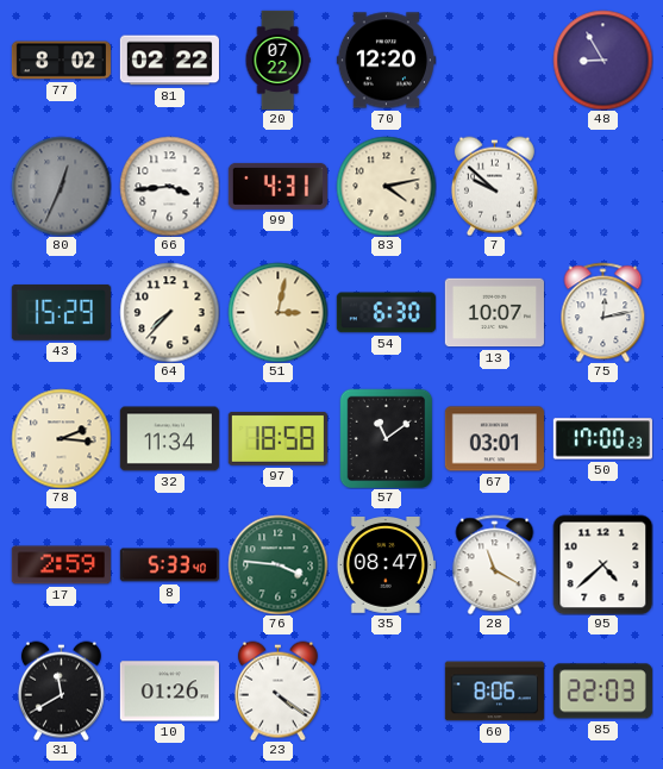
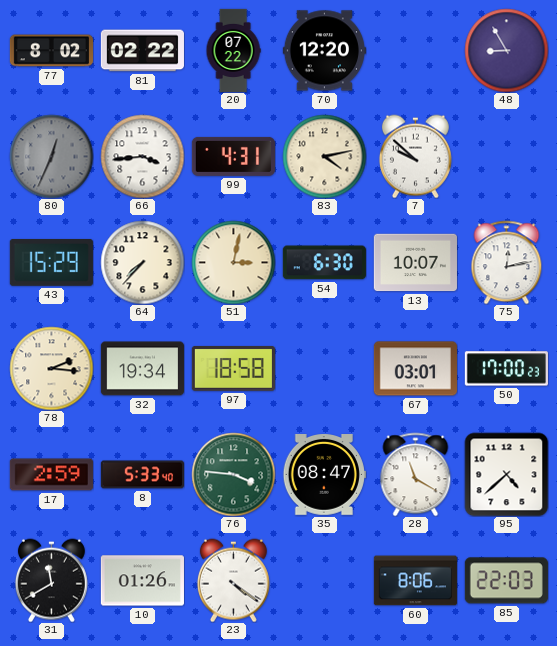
32: 11:34 -> 19:34
57: 11:09 -> none
